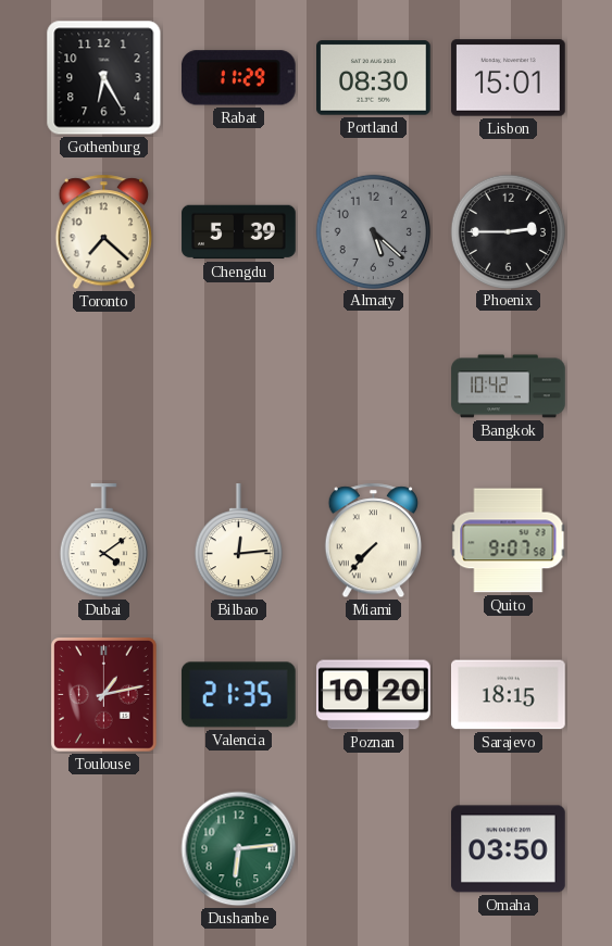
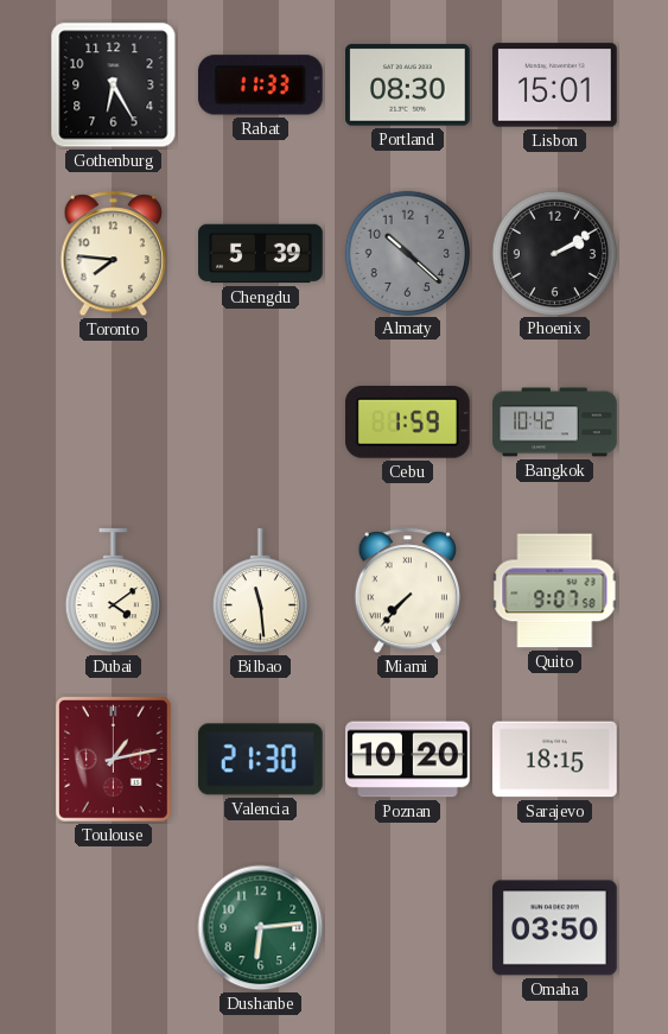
Rabat: 11:29 -> 11:33
Toronto: 7:22 -> 7:46
Almaty: 5:22 -> 10:22
Phoenix: 2:45 -> 2:10
Cebu: none -> 1:59
Bilbao: 12:14 -> 11:29
Valencia: 21:35 -> 21:30
